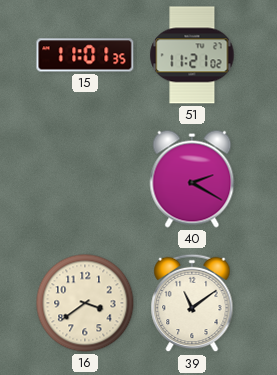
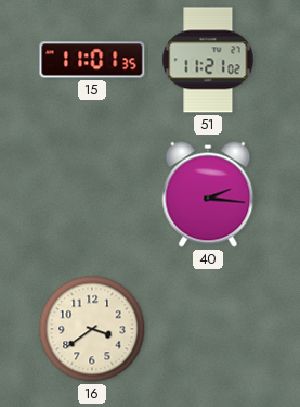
40: 2:20 -> 2:16
39: 11:09 -> none
